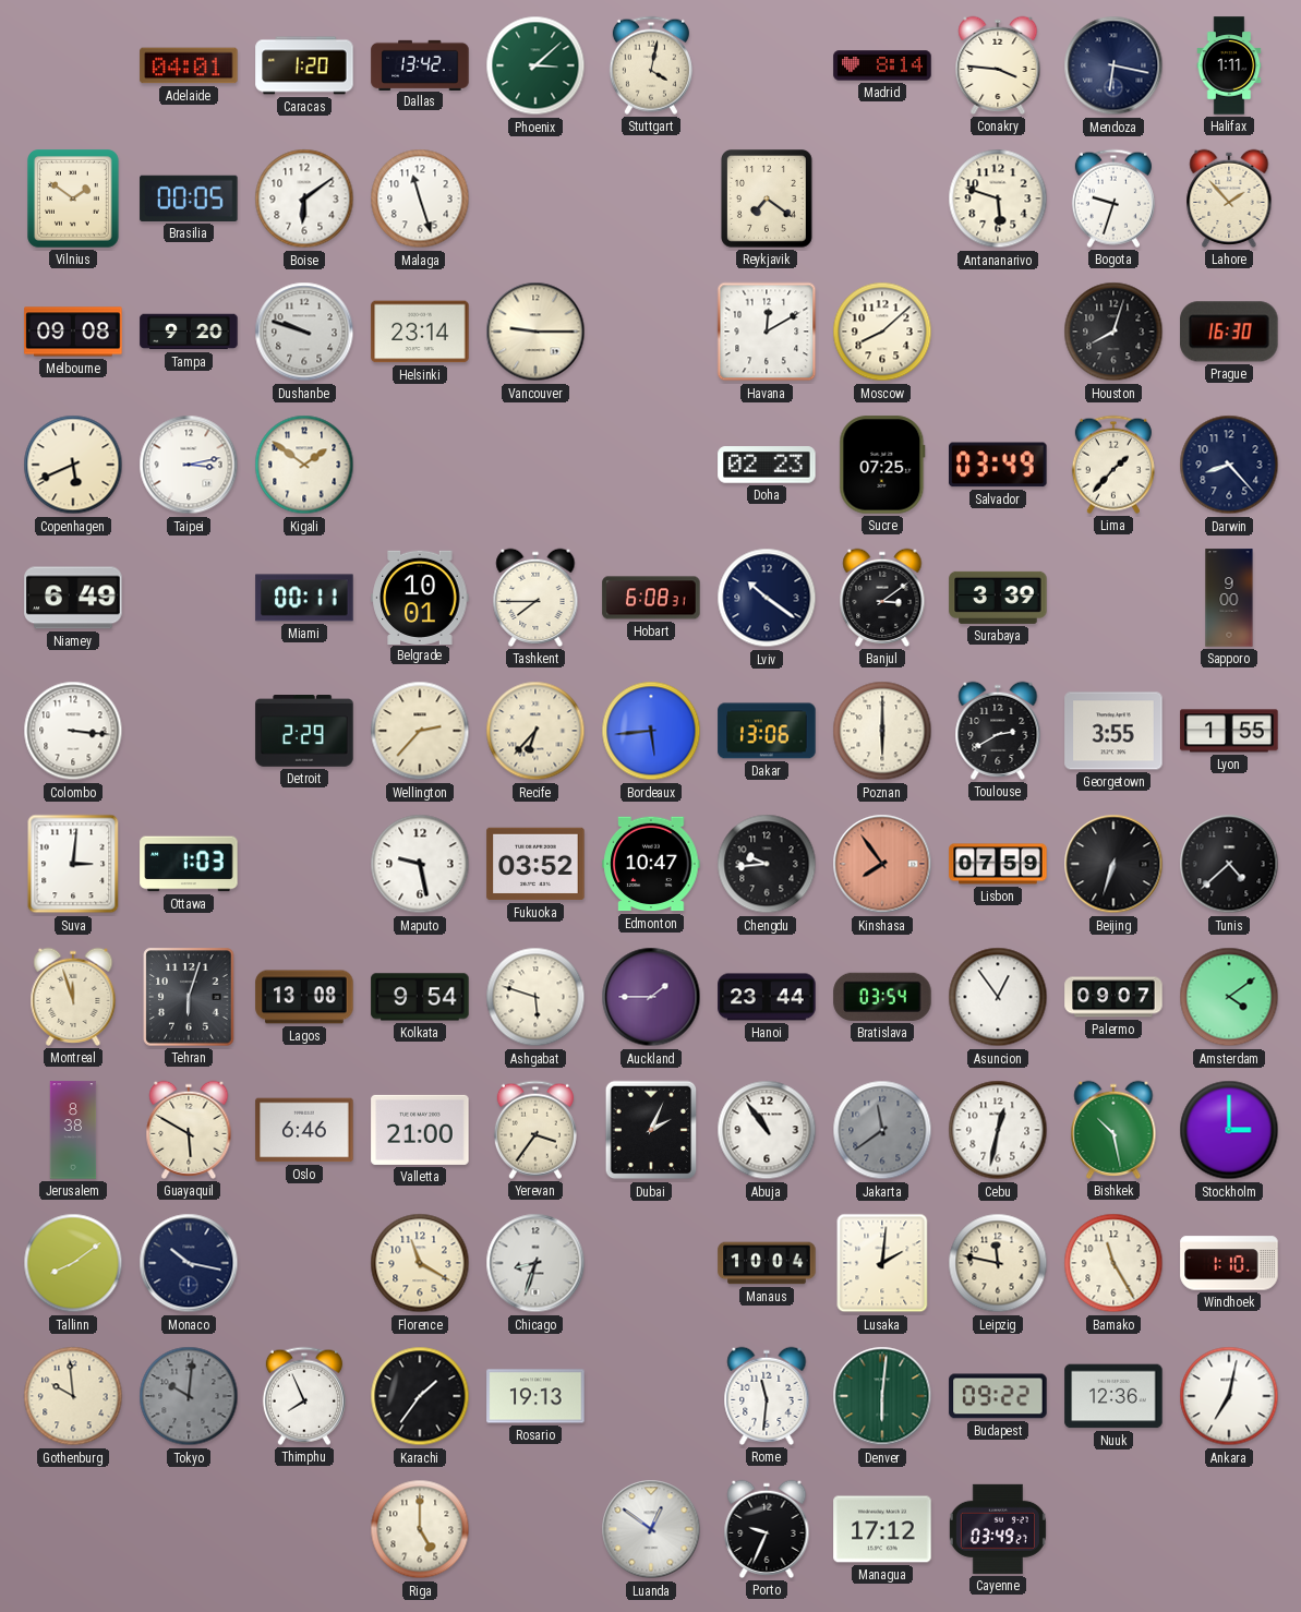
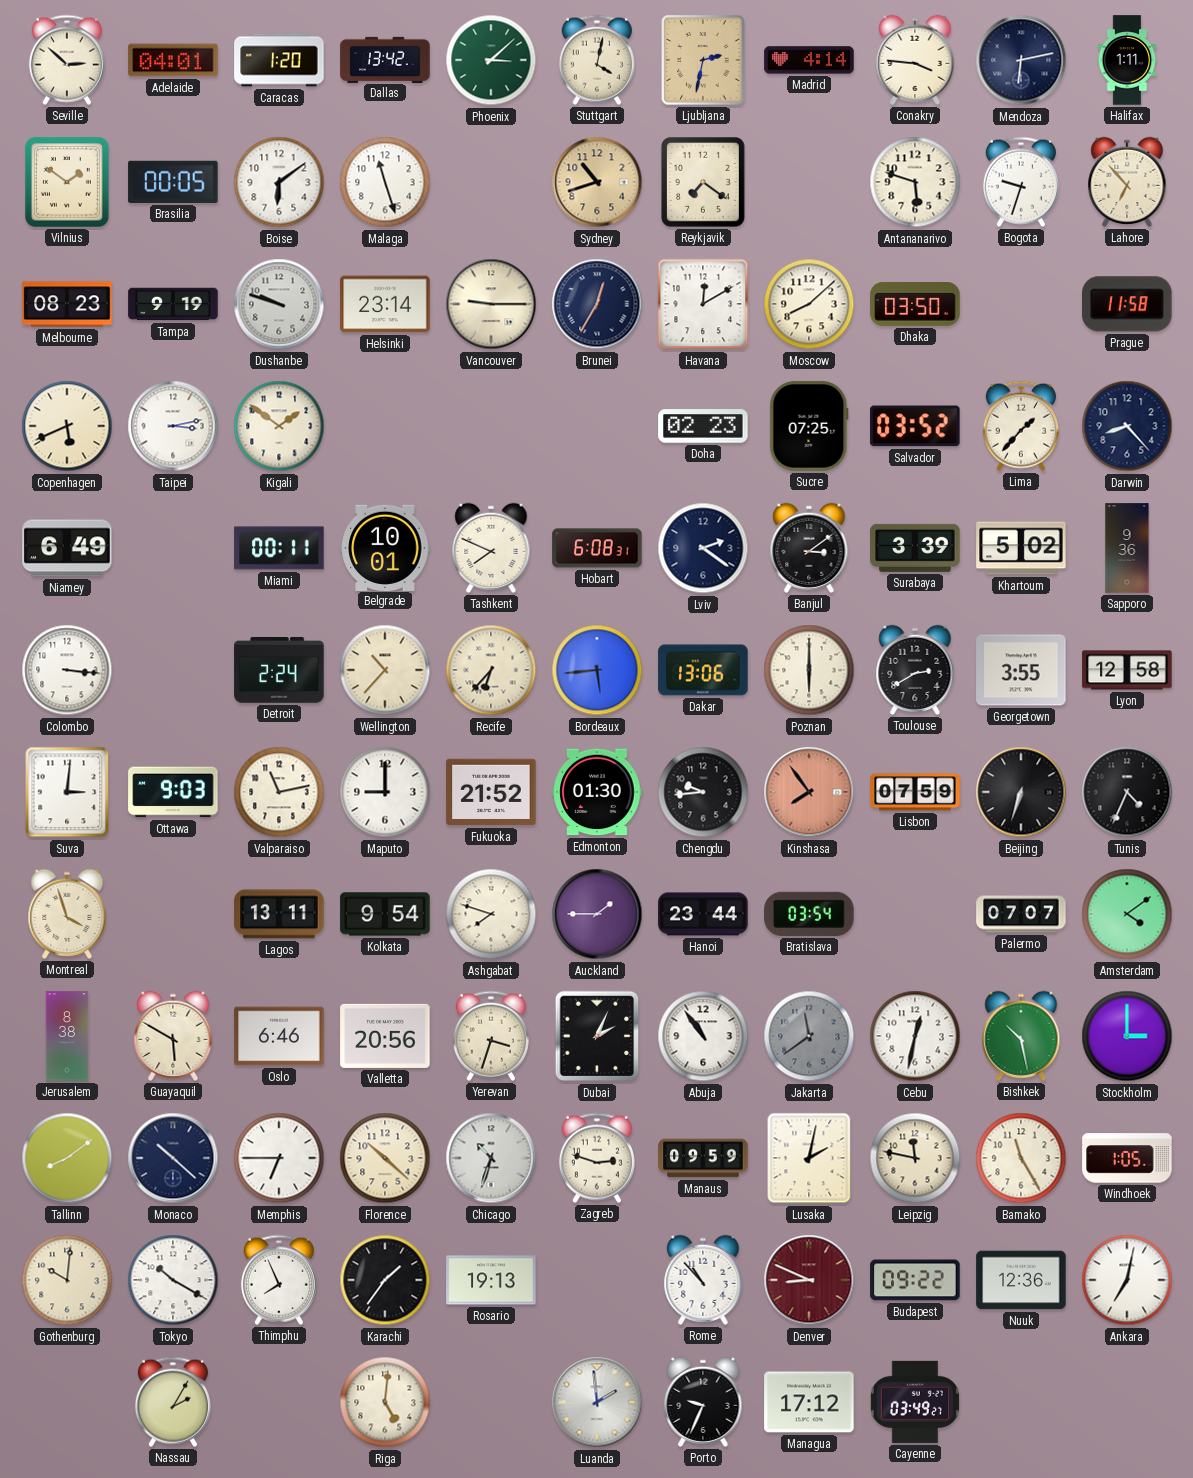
Seville: none -> 2:52
Ljubljana: none -> 2:32
Madrid: 8:14 -> 4:14
Mendoza: 6:17 -> 6:13
Sydney: none -> 10:42
Lahore: 1:53 -> 6:53
Melbourne: 09:08 -> 08:23
Tampa: 9:20 -> 9:19
Brunei: none -> 12:35
Dhaka: none -> 03:50
Houston: 8:03 -> none
Prague: 16:30 -> 11:58
Salvador: 03:49 -> 03:52
Tashkent: 7:45 -> 7:49
Lviv: 10:21 -> 2:21
Khartoum: none -> 5:02
Sapporo: 9:00 -> 9:36
Detroit: 2:29 -> 2:24
Wellington: 2:37 -> 10:37
Lyon: 1:55 -> 12:58
Ottawa: 1:03 -> 9:03
Valparaiso: none -> 11:13
Maputo: 9:28 -> 9:00
Fukuoka: 03:52 -> 21:52
Edmonton: 10:47 -> 01:30
Tunis: 4:38 -> 4:34
Montreal: 11:57 -> 3:57
Tehran: 6:03 -> none
Lagos: 13:08 -> 13:11
Ashgabat: 5:48 -> 7:48
Asuncion: 12:54 -> none
Palermo: 09:07 -> 07:07
Valletta: 21:00 -> 20:56
Yerevan: 3:36 -> 3:33
Monaco: 10:17 -> 10:22
Memphis: none -> 6:45
Florence: 11:20 -> 10:22
Chicago: 8:33 -> 10:33
Zagreb: none -> 2:48
Manaus: 10:04 -> 09:59
Lusaka: 2:01 -> 2:02
Windhoek: 1:10 -> 1:05
Gothenburg: 9:59 -> 10:01
Tokyo: 10:01 -> 10:20
Tokyo dial: grey -> white
Rome: 11:31 -> 10:53
Denver: 6:01 -> 8:49
Denver dial: green -> burgundy
Nassau: none -> 2:05
Riga: 5:00 -> 5:01
Luanda: 12:51 -> 1:59
